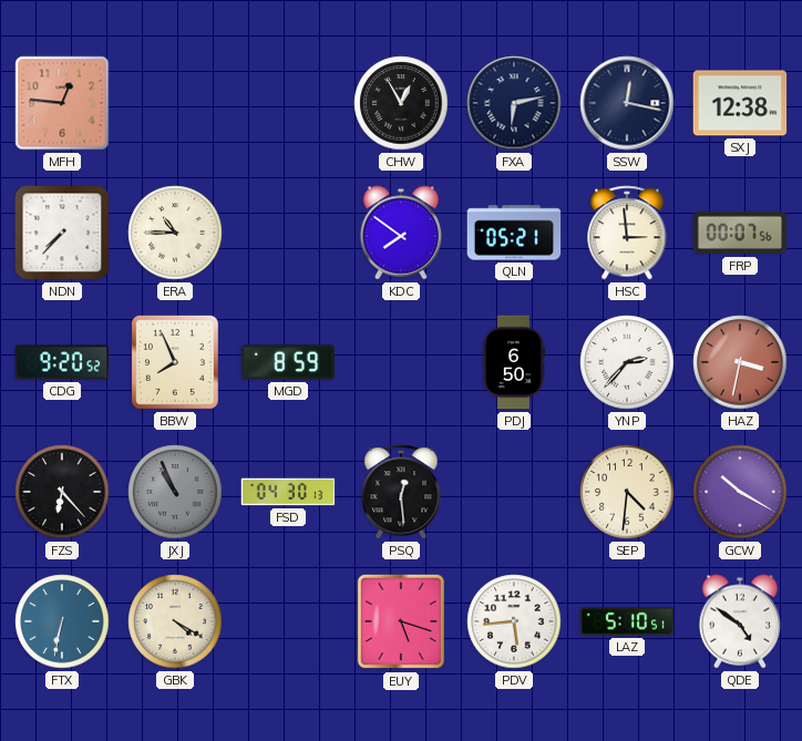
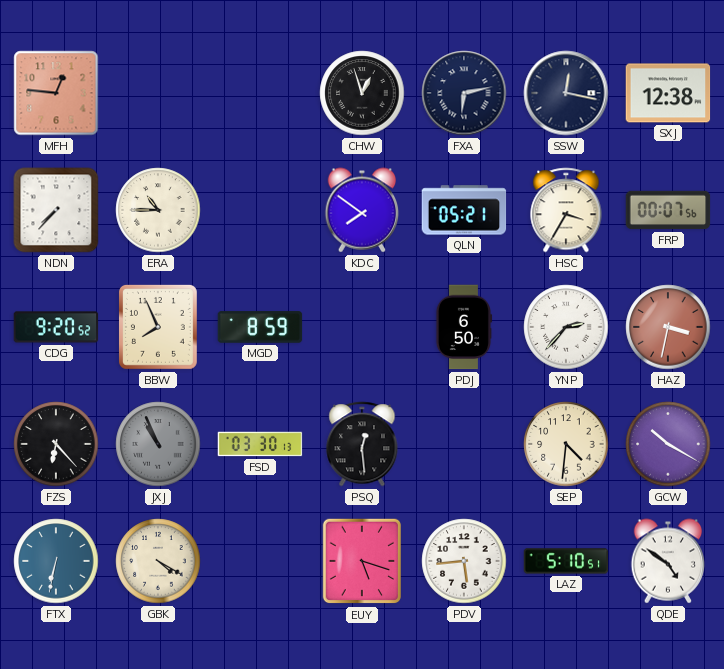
CHW: 12:55 -> 12:57
HSC: 2:59 -> 3:35
FSD: 04:30 -> 03:30
